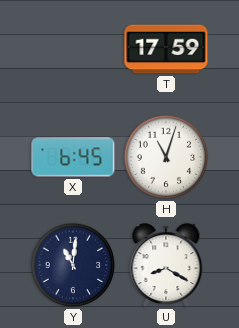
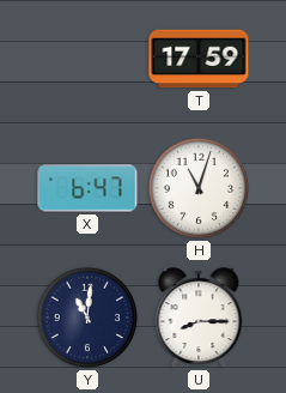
X: 6:45 -> 6:47
U: 8:20 -> 8:15
